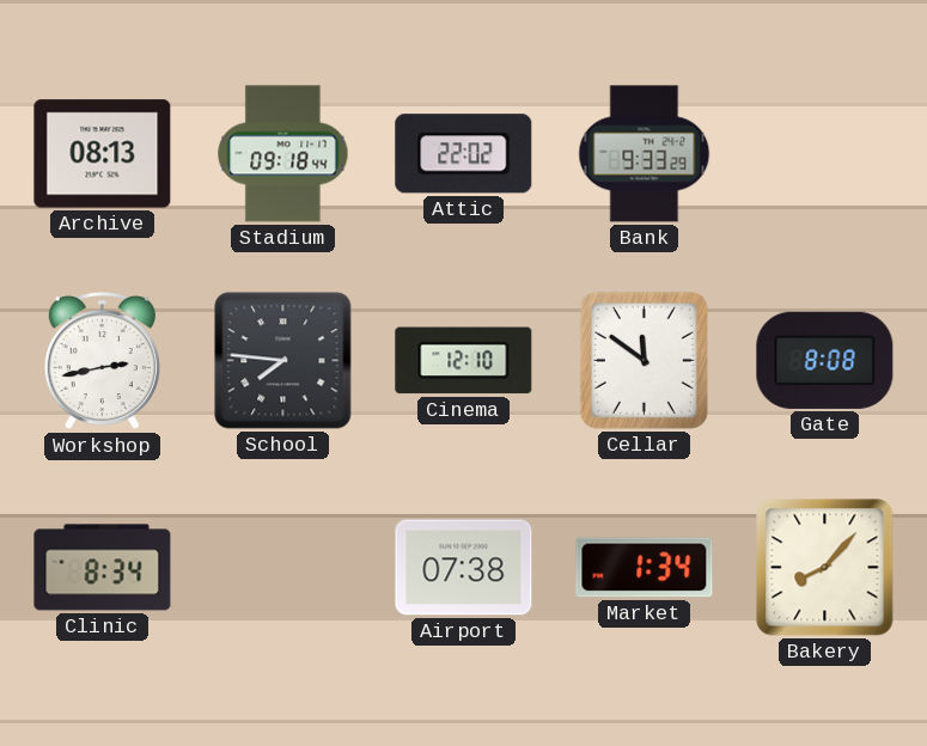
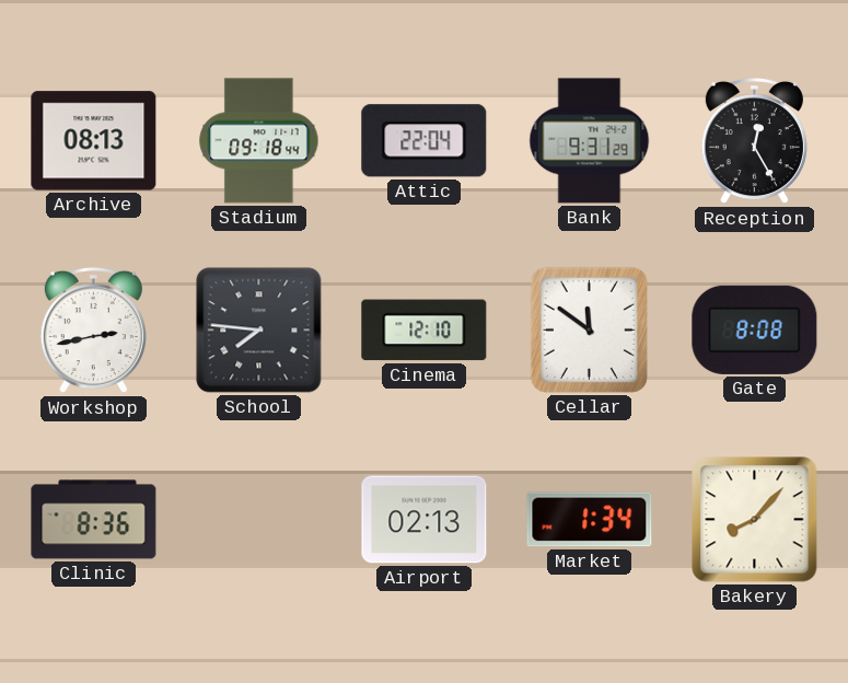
Attic: 22:02 -> 22:04
Bank: 9:33 -> 9:31
Reception: none -> 12:25
Clinic: 8:34 -> 8:36
Airport: 07:38 -> 02:13
